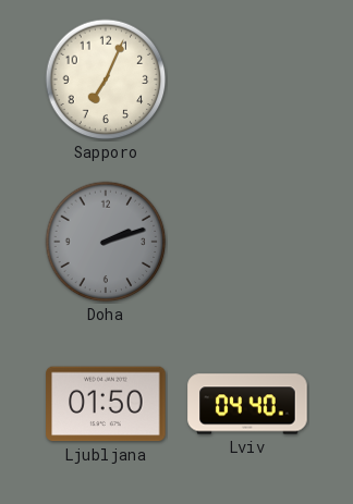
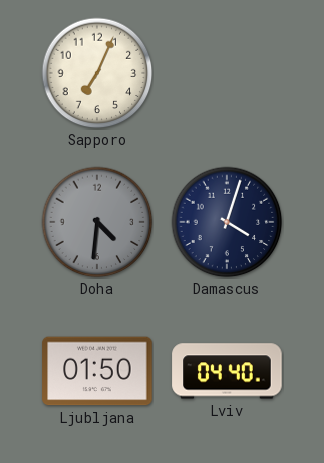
Doha: 2:12 -> 4:31
Damascus: none -> 4:03
